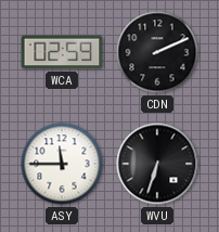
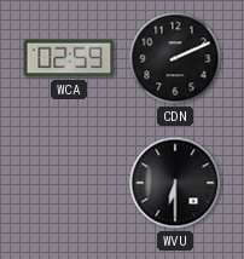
ASY: 11:45 -> none
WVU: 6:33 -> 6:30
